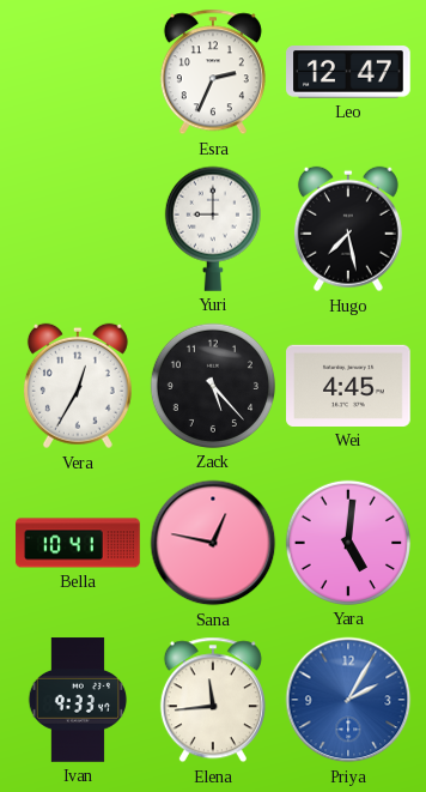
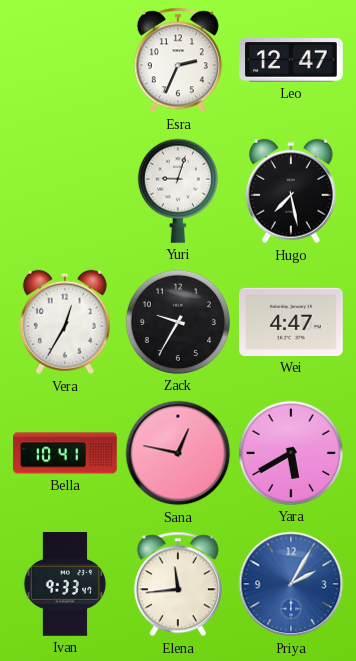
Yuri: 9:00 -> 9:03
Zack: 5:23 -> 9:35
Wei: 4:45 -> 4:47
Yara: 5:01 -> 5:40
